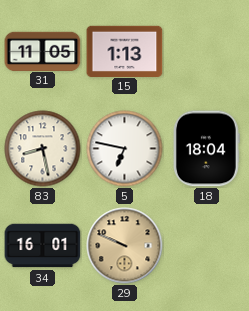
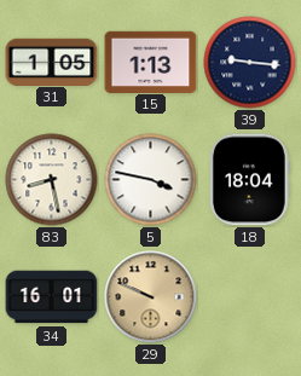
31: 11:05 -> 1:05
39: none -> 9:16
5: 6:47 -> 3:47
